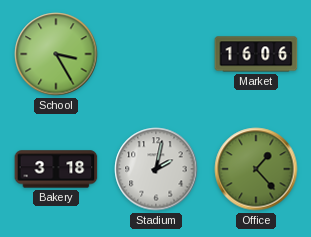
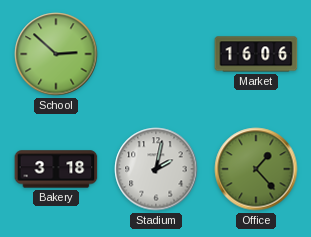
School: 3:25 -> 2:52
